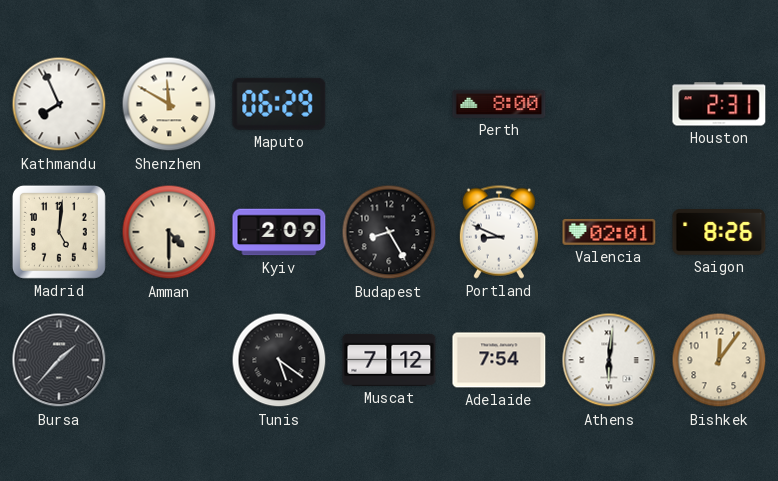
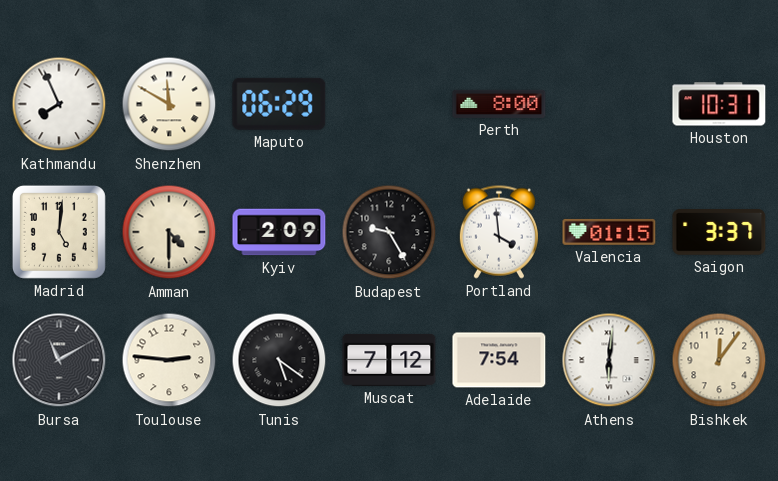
Houston: 2:31 -> 10:31
Budapest: 8:25 -> 9:25
Portland: 8:49 -> 3:59
Valencia: 02:01 -> 01:15
Saigon: 8:26 -> 3:37
Bursa: 1:37 -> 11:10
Toulouse: none -> 2:46
